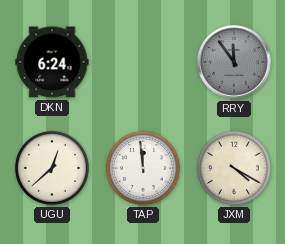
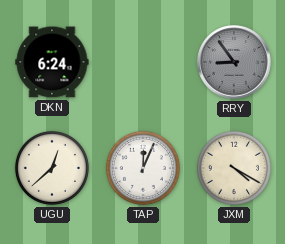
RRY: 11:54 -> 8:54
TAP: 11:59 -> 12:04
